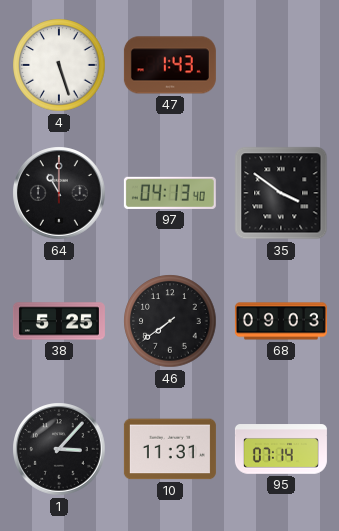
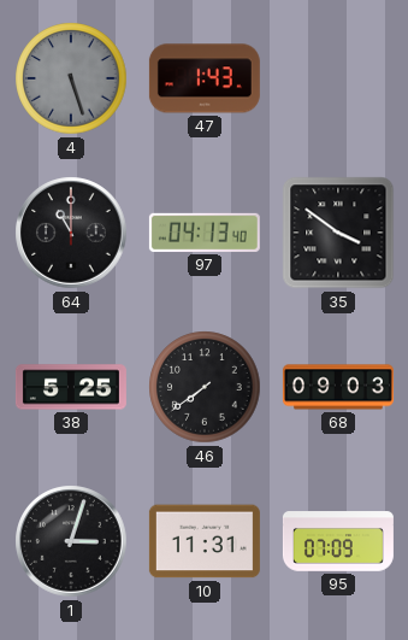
4 dial: white -> grey
1: 3:07 -> 3:03
95: 07:14 -> 07:09
